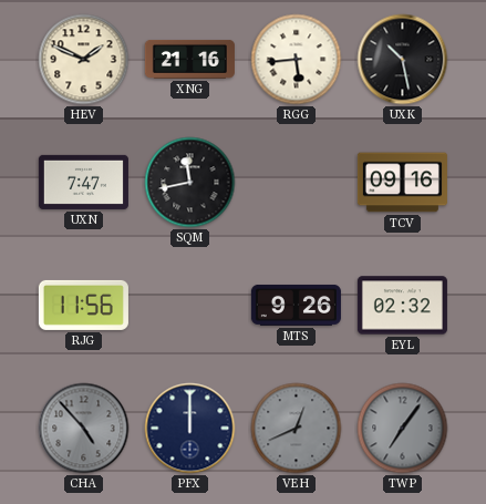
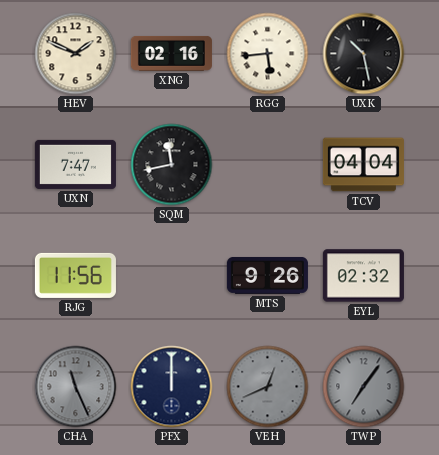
XNG: 21:16 -> 02:16
TCV: 09:16 -> 04:04
CHA: 4:53 -> 11:26
